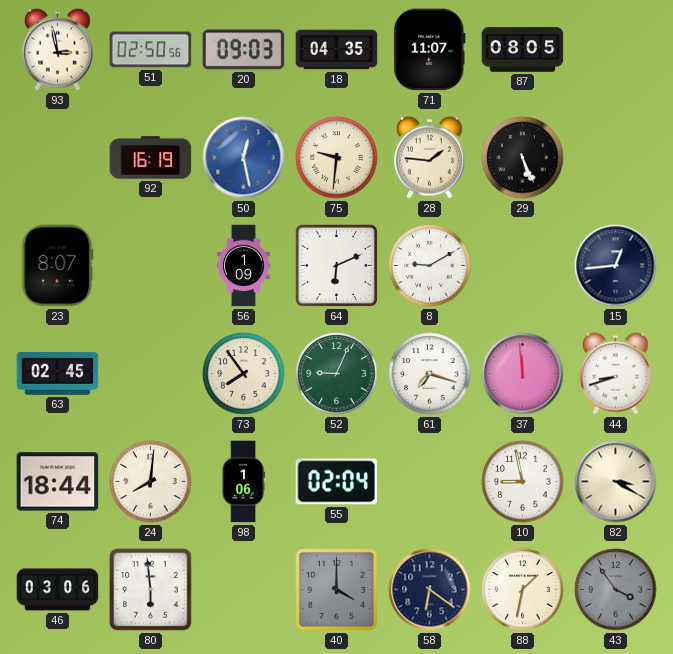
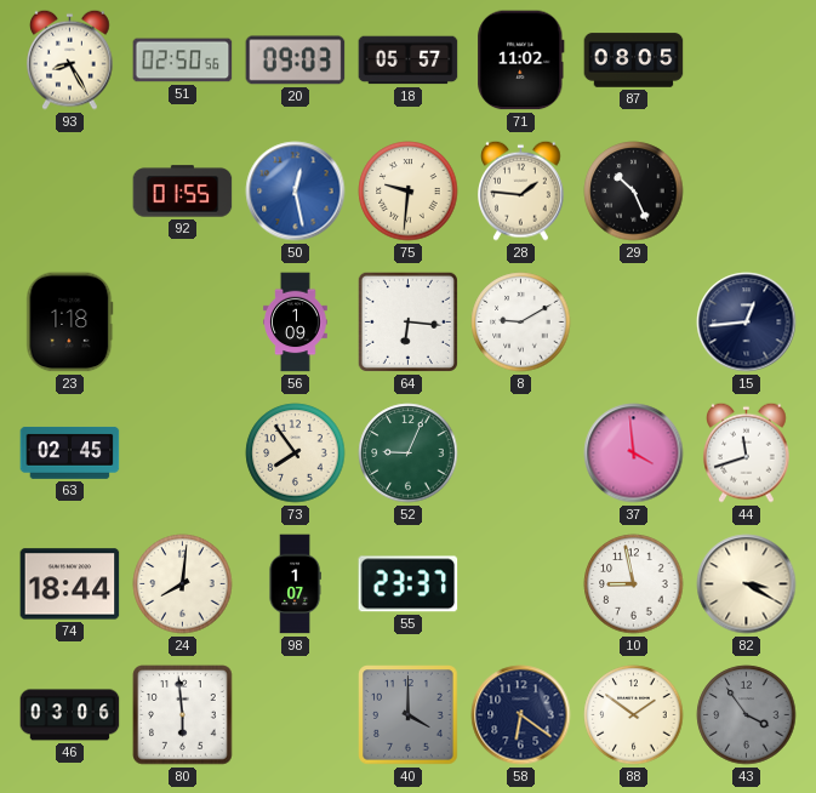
93: 2:58 -> 8:25
18: 04:35 -> 05:57
71: 11:07 -> 11:02
92: 16:19 -> 01:55
29: 5:26 -> 10:26
23: 8:07 -> 1:18
64: 6:11 -> 6:16
61: 7:18 -> none
37: 11:59 -> 3:59
44: 8:42 -> 11:42
98: 1:06 -> 1:07
55: 02:04 -> 23:37
88: 1:32 -> 1:51
